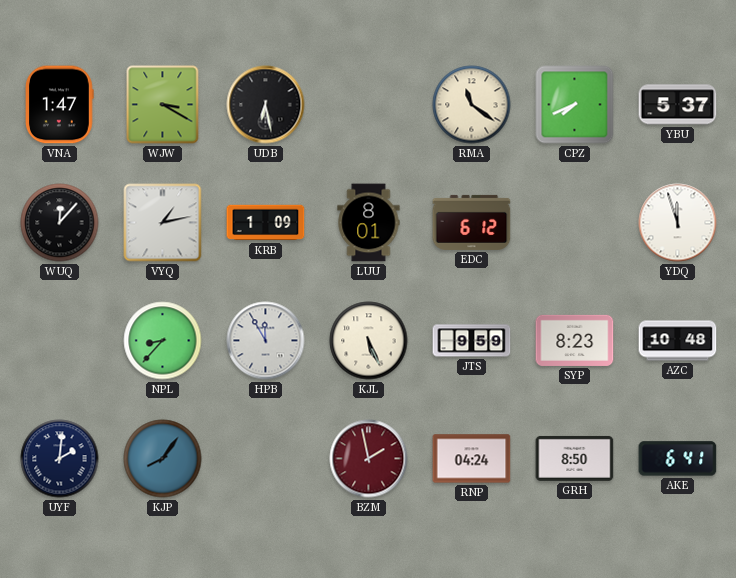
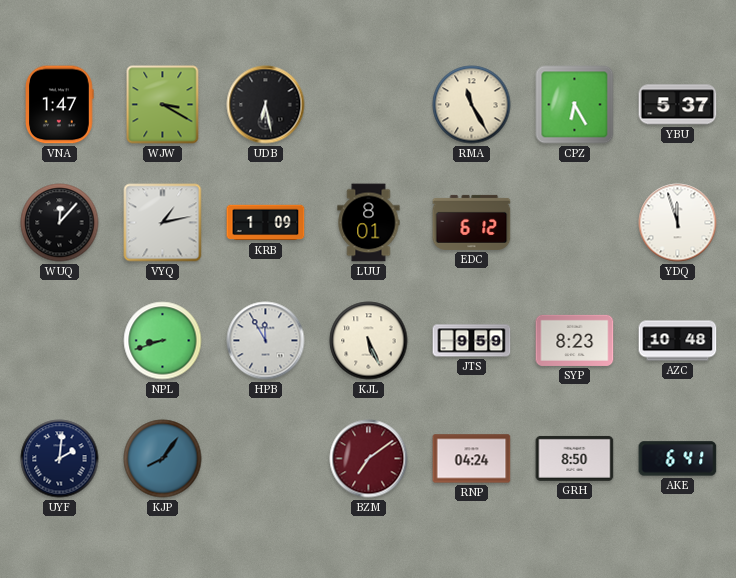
RMA: 11:21 -> 11:25
CPZ: 7:41 -> 6:25
NPL: 8:37 -> 8:42
BZM: 1:58 -> 7:09
